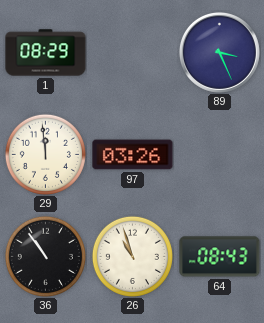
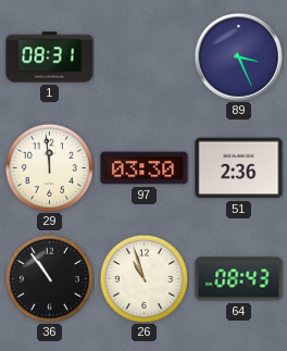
1: 08:29 -> 08:31
97: 03:26 -> 03:30
51: none -> 2:36
